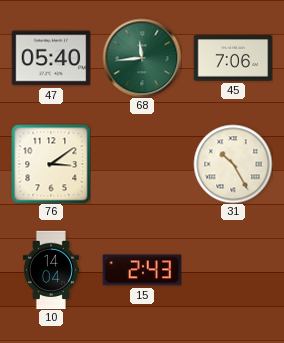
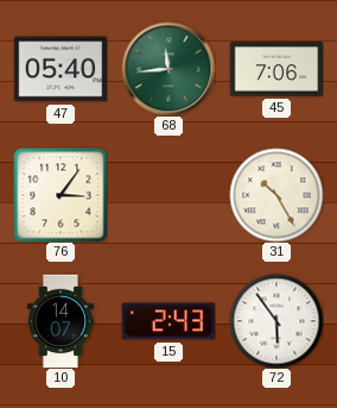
76: 3:09 -> 3:06
10: 14:04 -> 14:07
72: none -> 5:54
